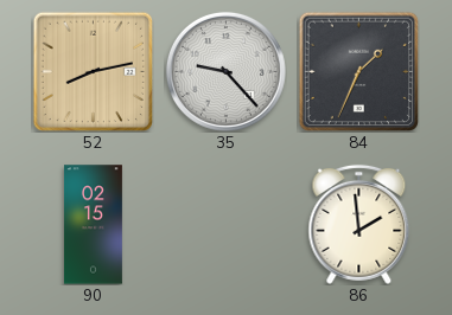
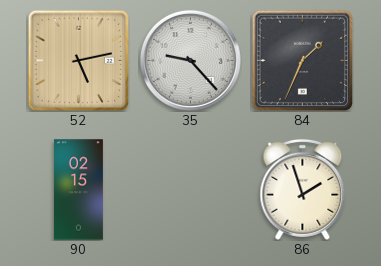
52: 8:13 -> 5:13
86: 1:59 -> 1:57
